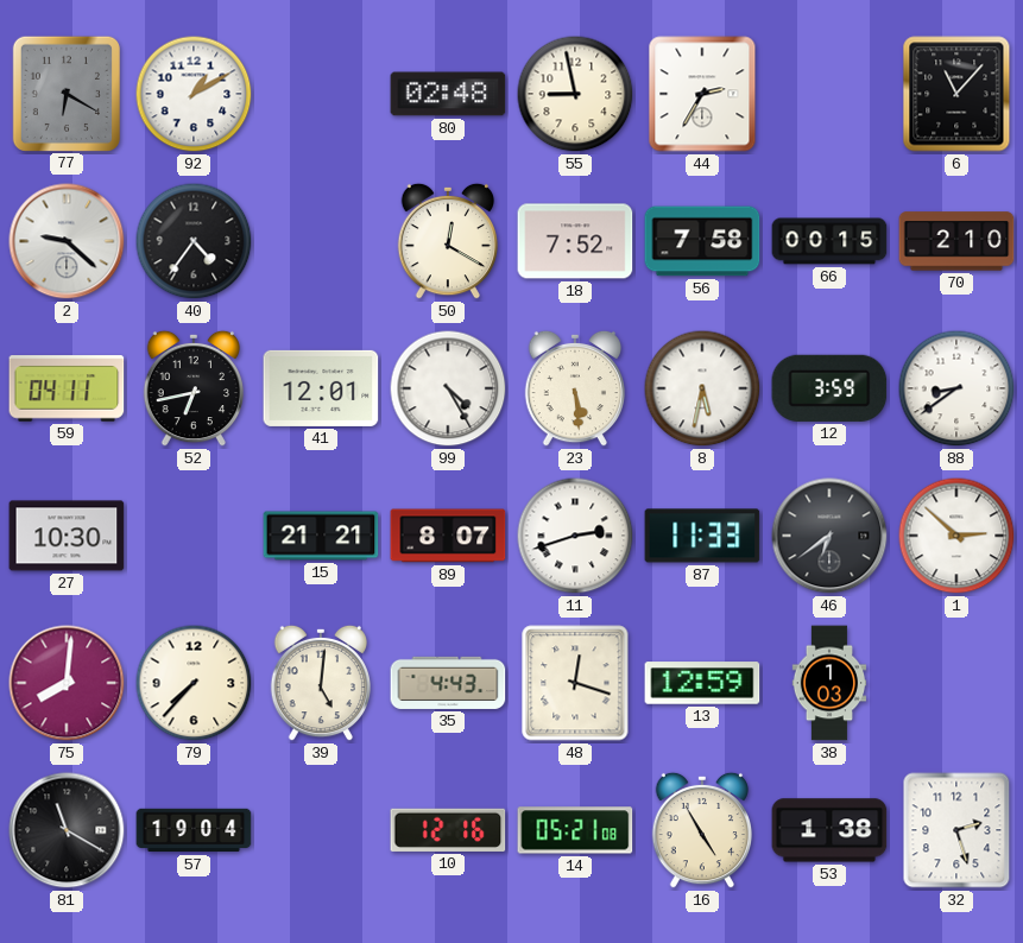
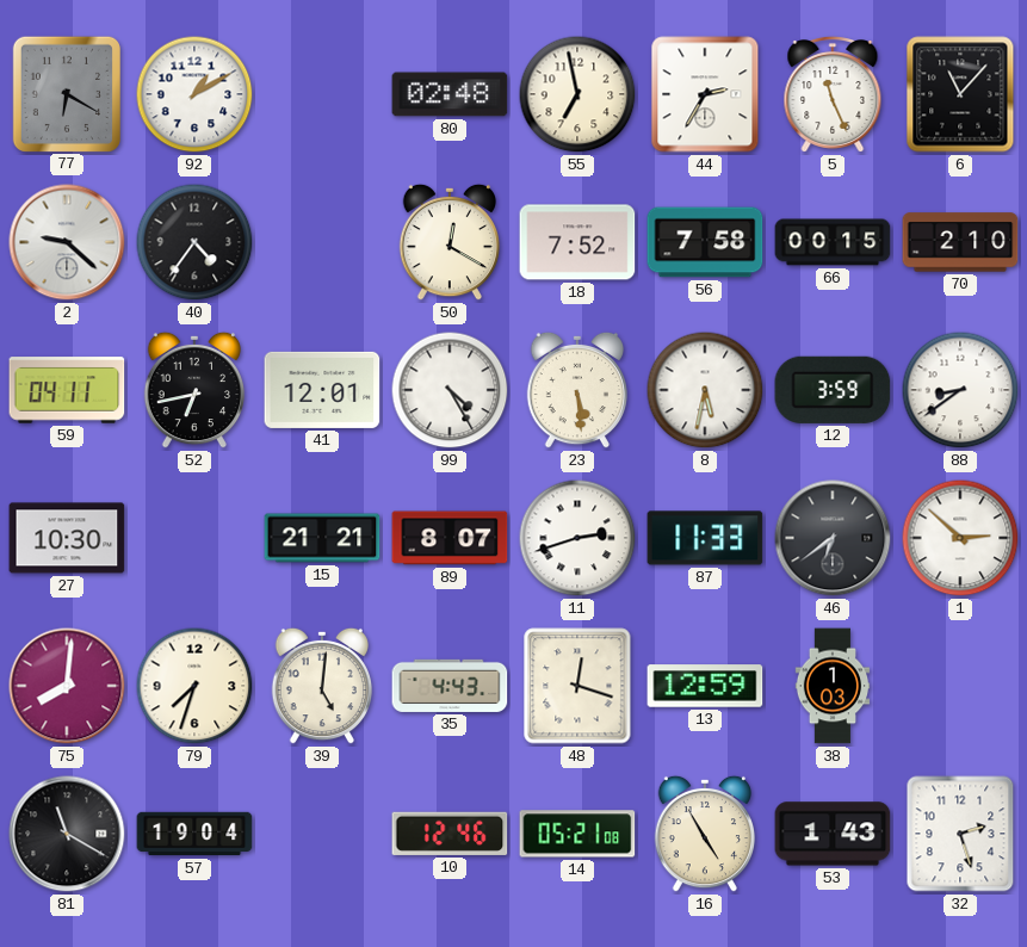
55: 8:58 -> 6:58
5: none -> 11:26
79: 7:37 -> 7:33
10: 12:16 -> 12:46
53: 1:38 -> 1:43
